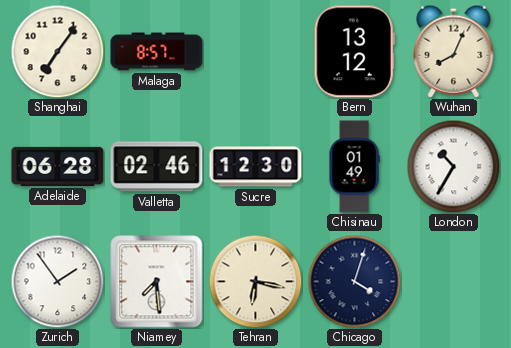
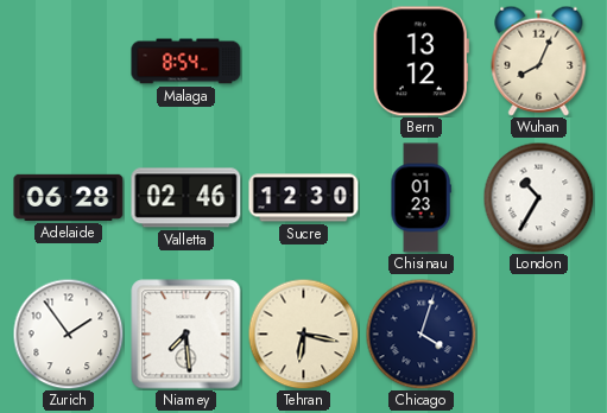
Shanghai: 7:06 -> none
Malaga: 8:57 -> 8:54
Chisinau: 01:49 -> 01:23
